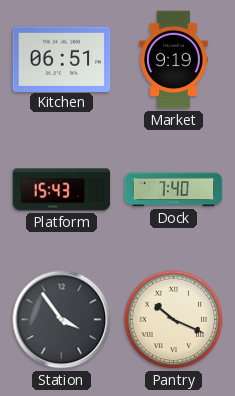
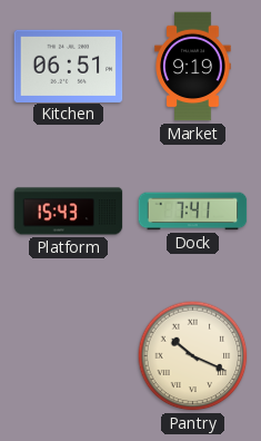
Dock: 7:40 -> 7:41
Station: 3:54 -> none
